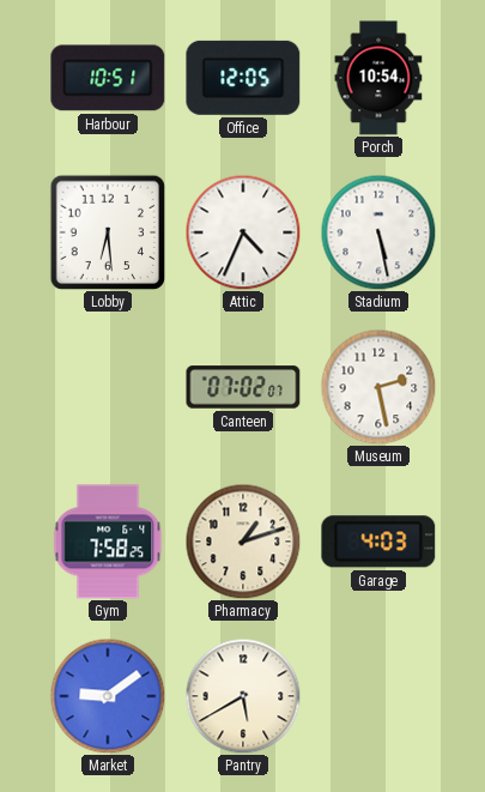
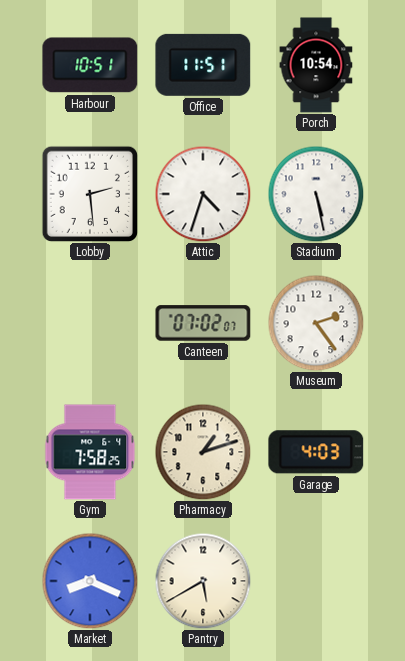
Office: 12:05 -> 11:51
Lobby: 6:29 -> 2:29
Attic: 4:34 -> 4:33
Museum: 2:28 -> 2:24
Market: 9:09 -> 8:19
